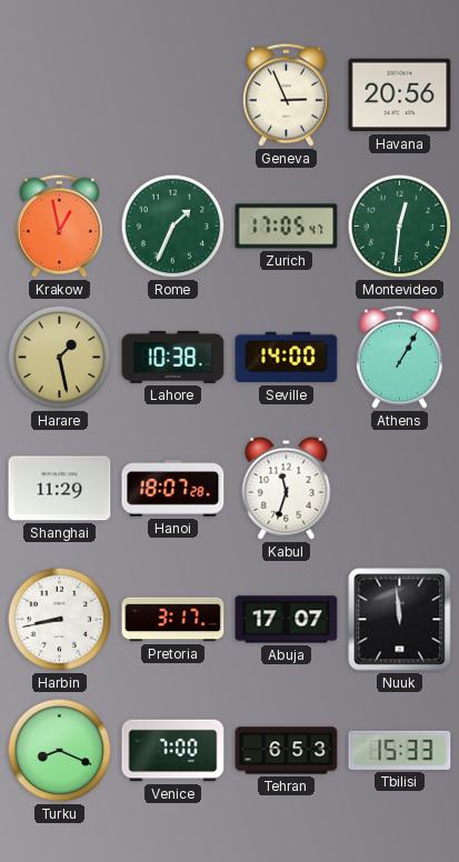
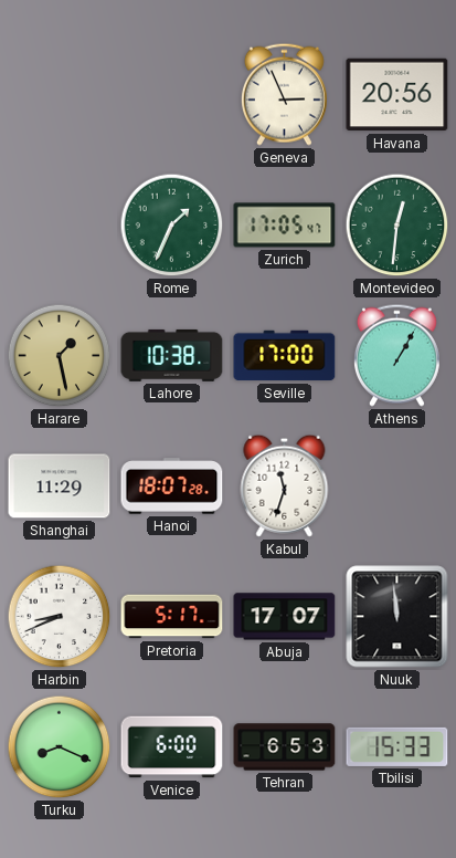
Krakow: 12:58 -> none
Seville: 14:00 -> 17:00
Harbin: 8:43 -> 8:41
Pretoria: 3:17 -> 5:17
Venice: 7:00 -> 6:00
